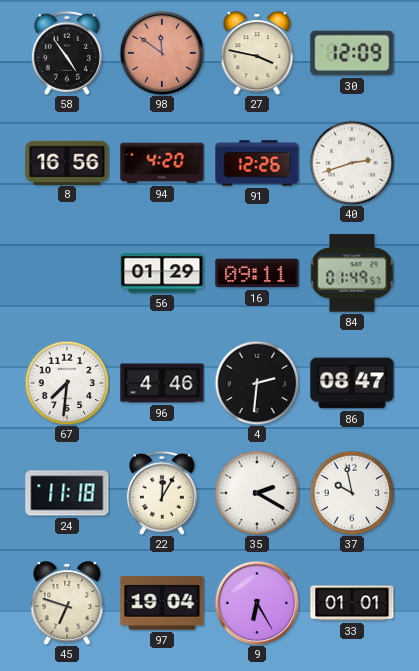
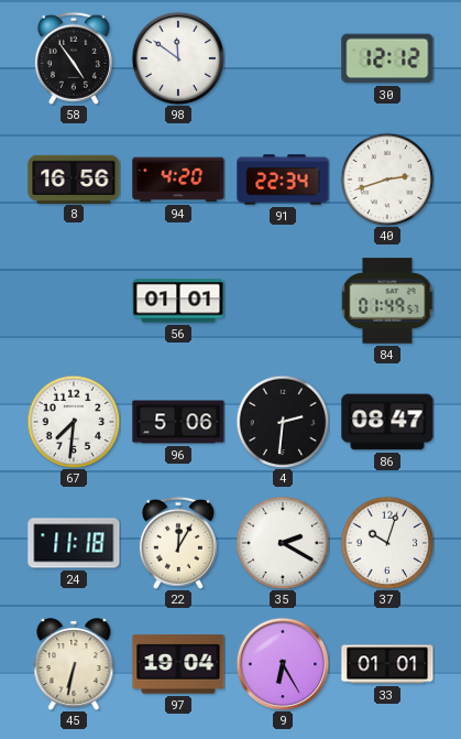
98 dial: salmon -> white
27: 3:47 -> none
30: 12:09 -> 12:12
91: 12:26 -> 22:34
56: 01:29 -> 01:01
16: 09:11 -> none
96: 4:46 -> 5:06
37: 9:58 -> 10:03
45: 6:48 -> 6:32
